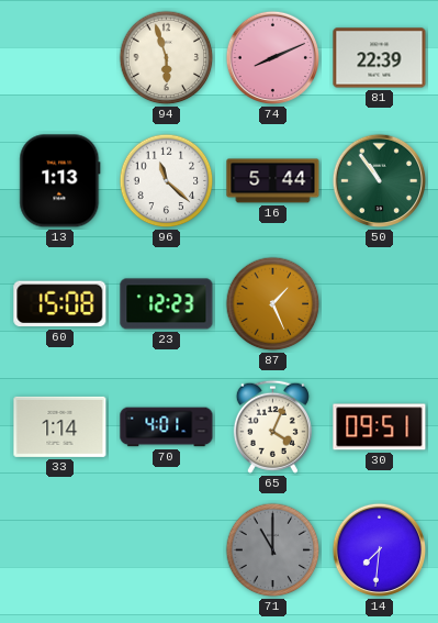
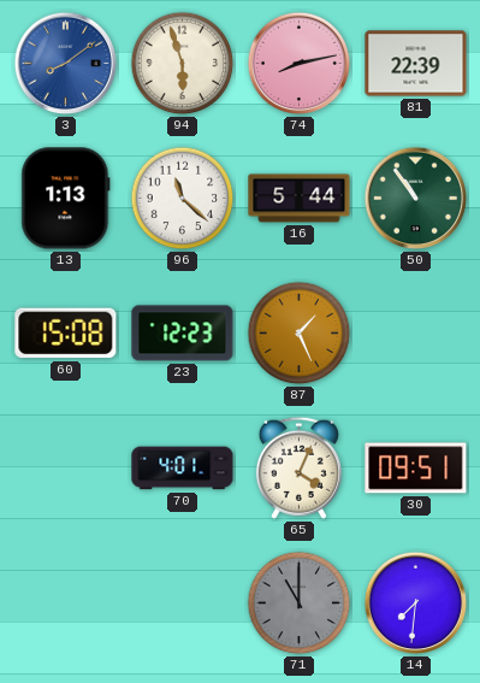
3: none -> 8:09
74: 8:11 -> 8:13
33: 1:14 -> none
